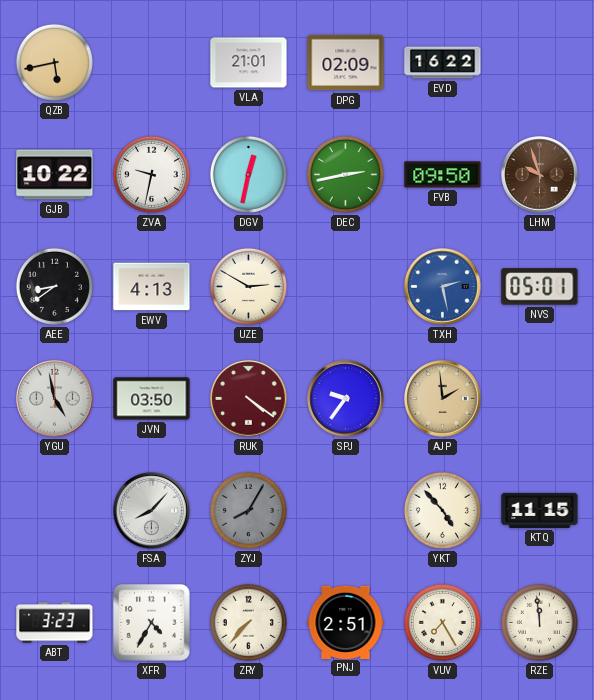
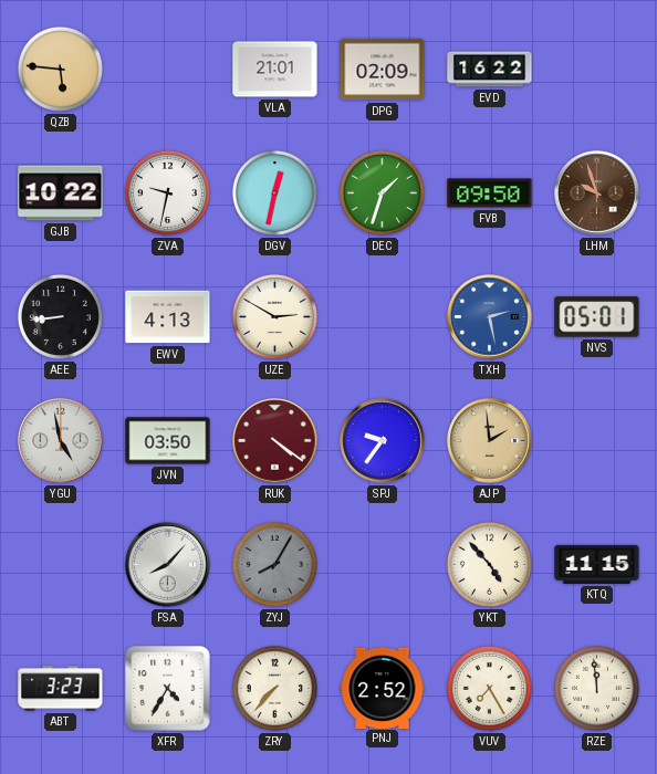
QZB: 5:43 -> 5:46
DEC: 2:43 -> 1:33
AEE: 8:39 -> 8:44
PNJ: 2:51 -> 2:52
